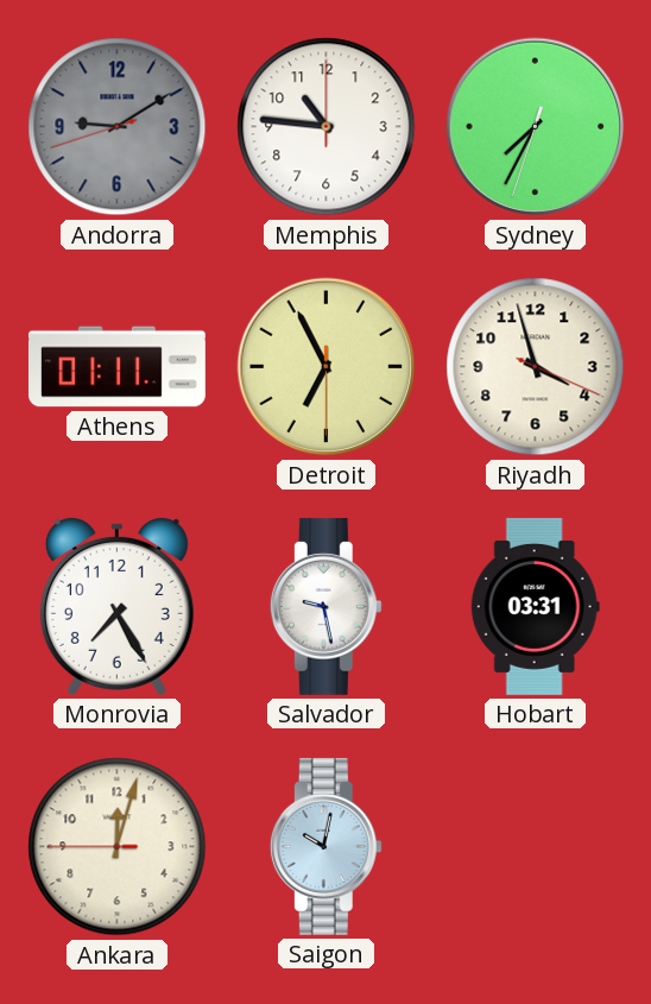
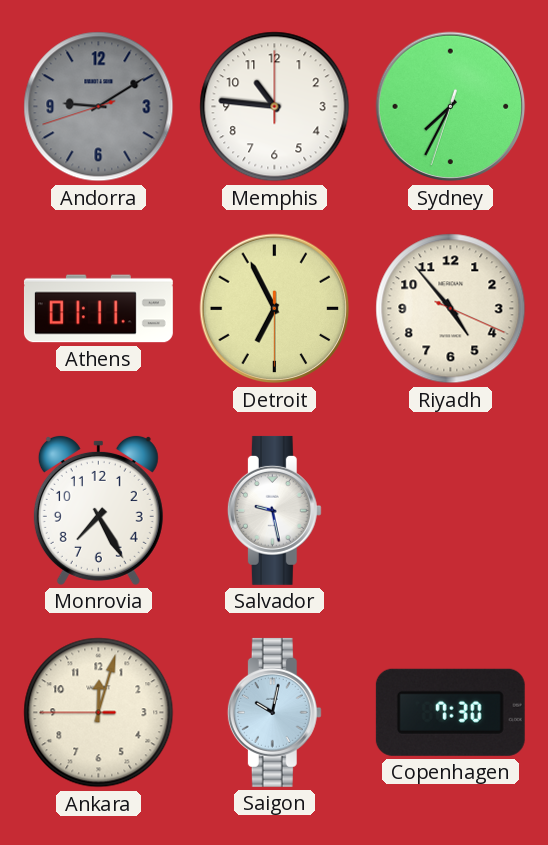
Riyadh: 3:57 -> 4:53
Hobart: 03:31 -> none
Copenhagen: none -> 7:30
